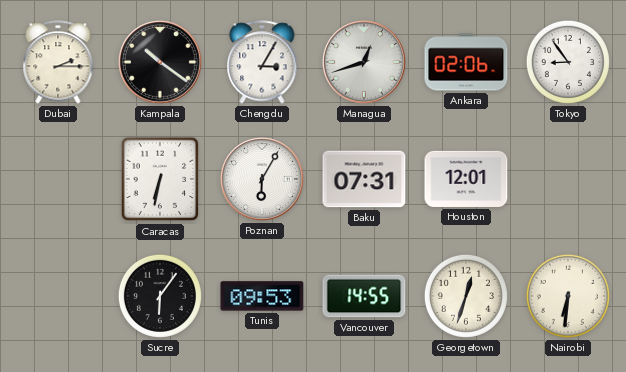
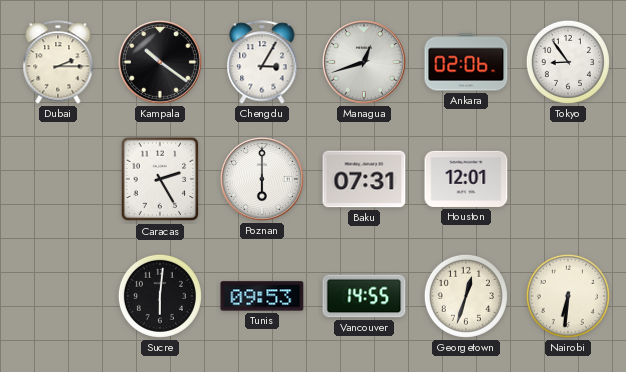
Caracas: 6:32 -> 2:25
Poznan: 6:05 -> 6:00
Sucre: 6:06 -> 6:01
